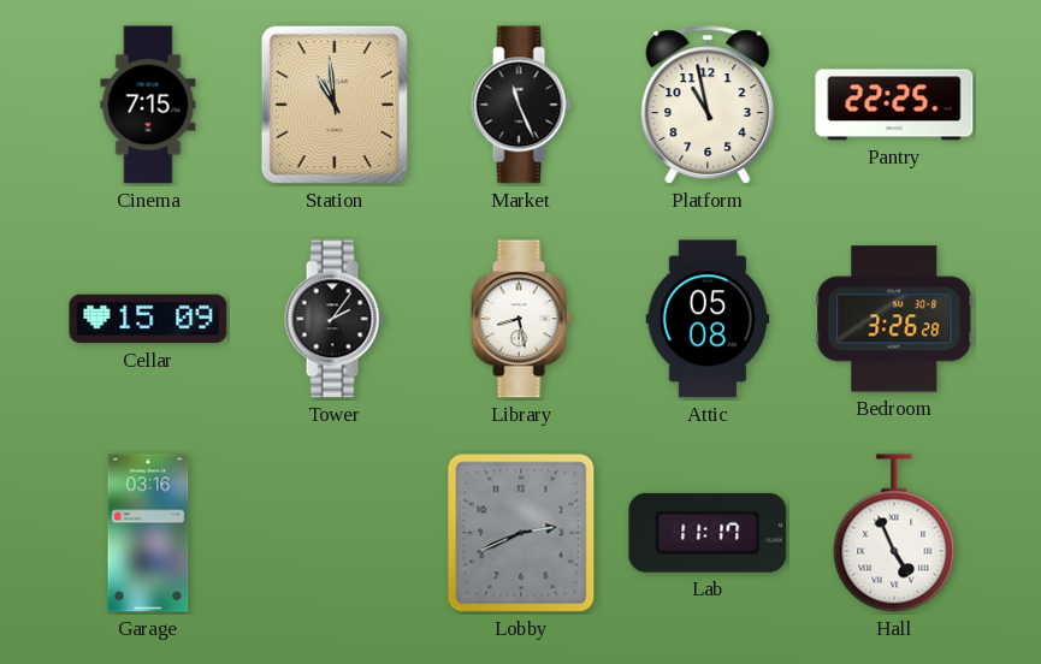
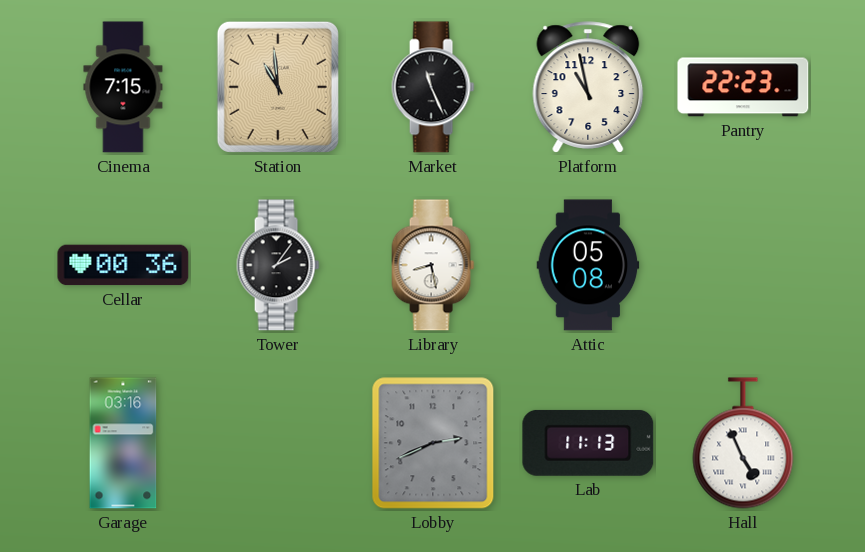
Pantry: 22:25 -> 22:23
Cellar: 15:09 -> 00:36
Bedroom: 3:26 -> none
Lab: 11:17 -> 11:13
